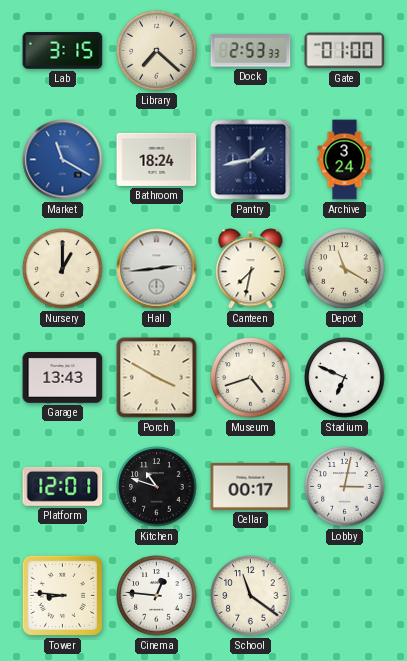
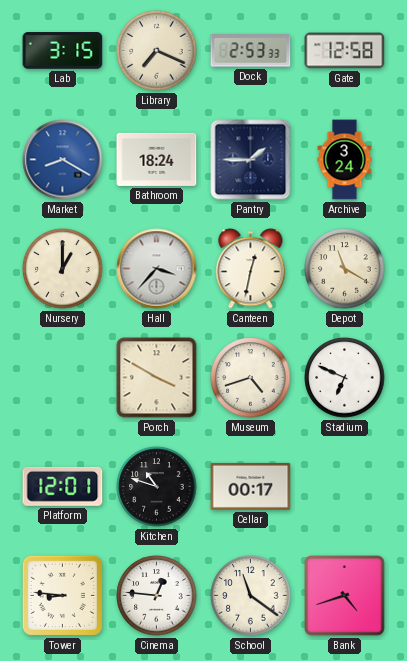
Library: 7:22 -> 7:19
Gate: 01:00 -> 12:58
Market: 11:20 -> 8:20
Pantry: 1:43 -> 1:45
Hall: 2:44 -> 3:37
Canteen: 7:32 -> 12:32
Garage: 13:43 -> none
Lobby: 3:02 -> none
Bank: none -> 4:42
